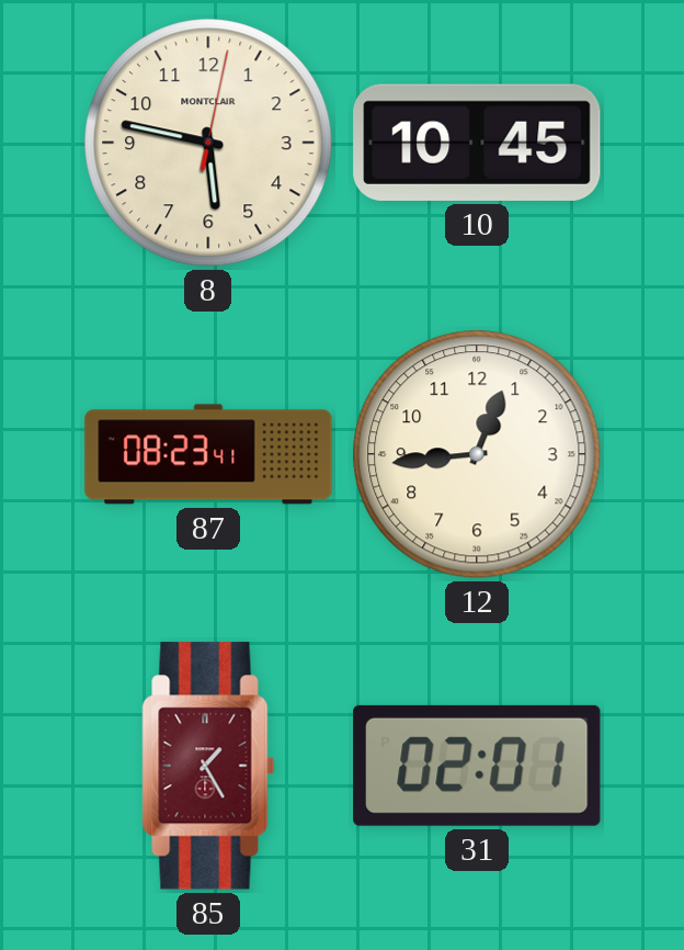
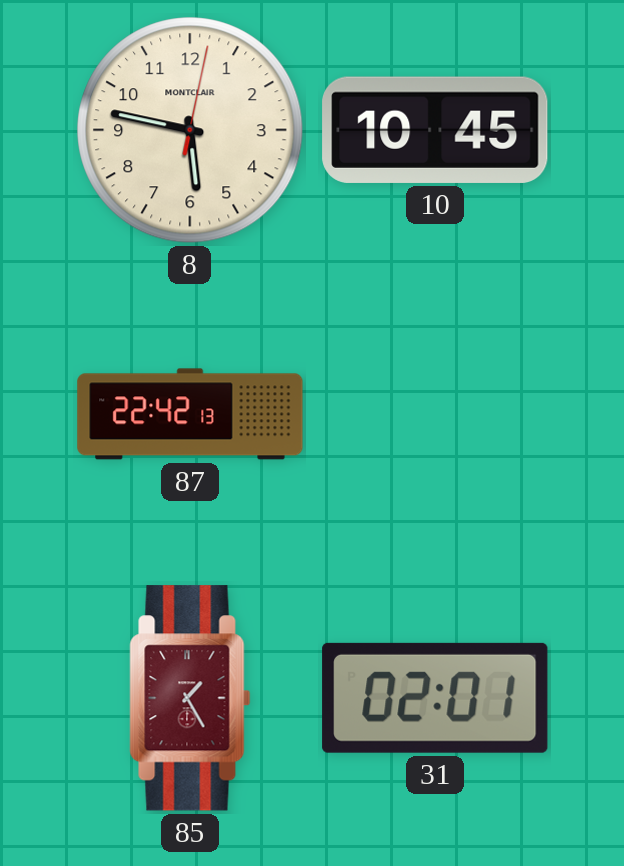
87: 08:23 -> 22:42
12: 12:44 -> none
